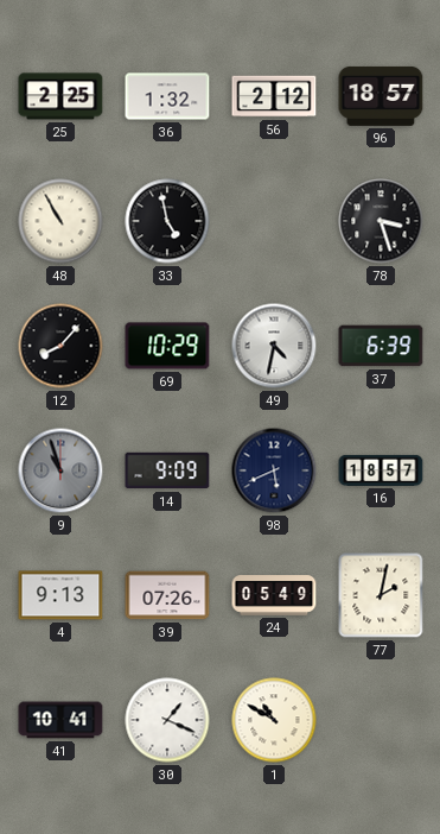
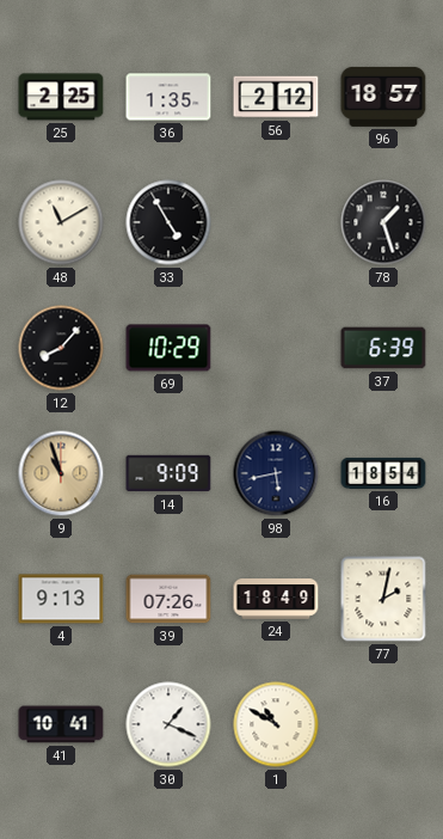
36: 1:32 -> 1:35
48: 10:55 -> 11:10
33: 4:58 -> 4:55
78: 3:27 -> 1:27
49: 4:32 -> none
9 dial: grey -> champagne
98: 5:41 -> 5:43
16: 18:57 -> 18:54
24: 05:49 -> 18:49
